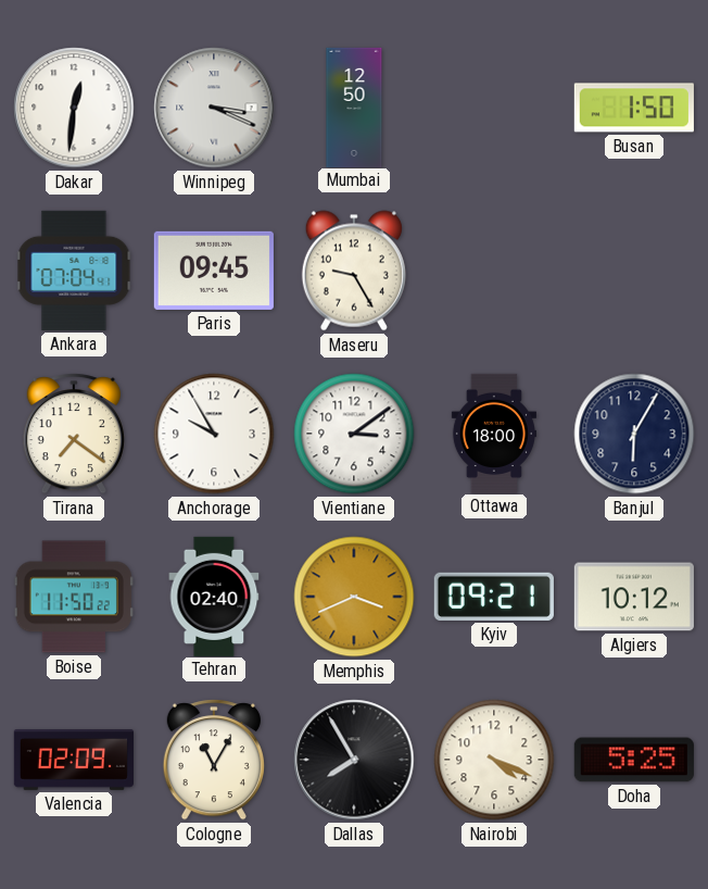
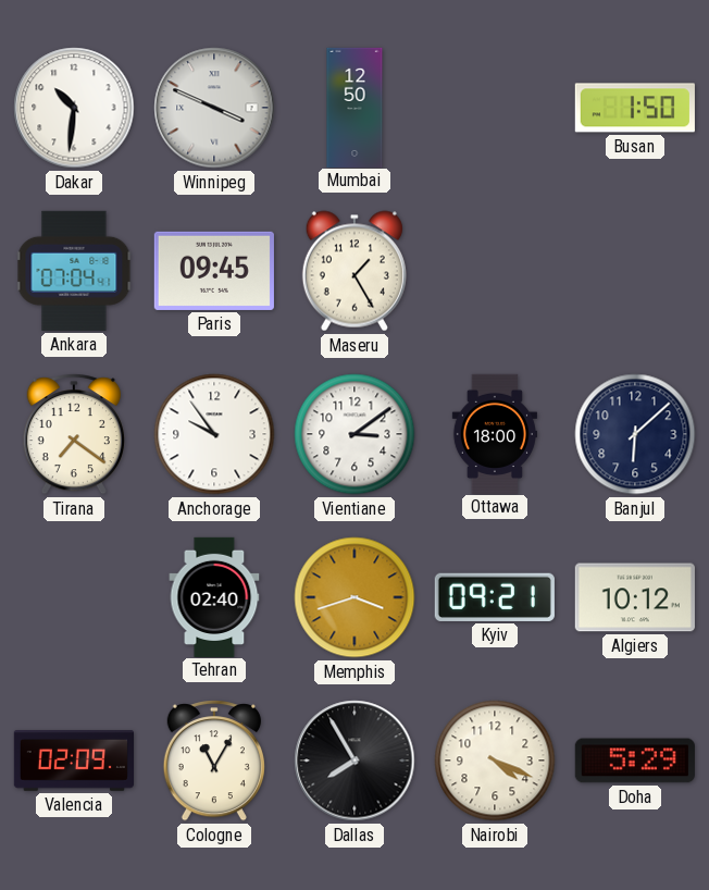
Dakar: 12:31 -> 10:31
Winnipeg: 3:19 -> 3:49
Maseru: 9:25 -> 1:25
Anchorage: 9:55 -> 9:54
Banjul: 6:05 -> 6:08
Boise: 11:50 -> none
Memphis: 3:41 -> 3:42
Doha: 5:25 -> 5:29
